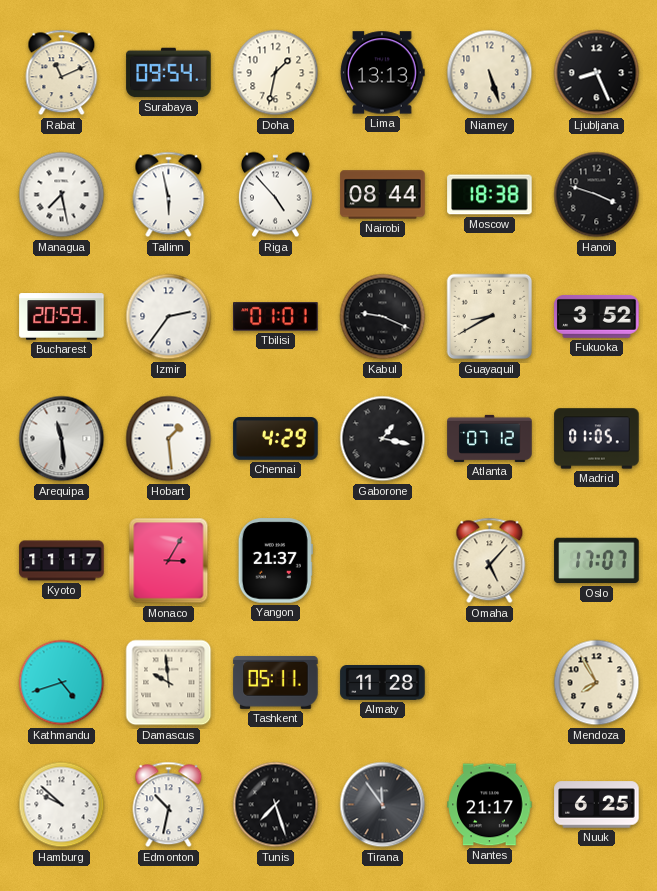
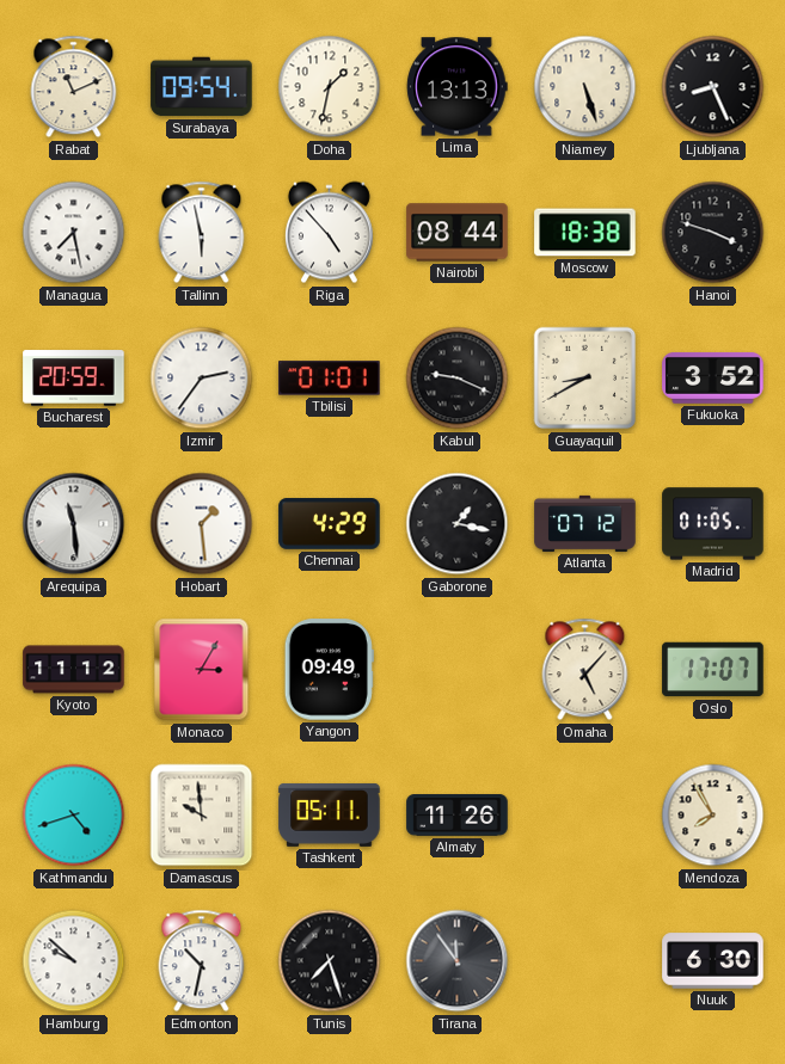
Kyoto: 11:17 -> 11:12
Yangon: 21:37 -> 09:49
Almaty: 11:28 -> 11:26
Nantes: 21:17 -> none
Nuuk: 6:25 -> 6:30
